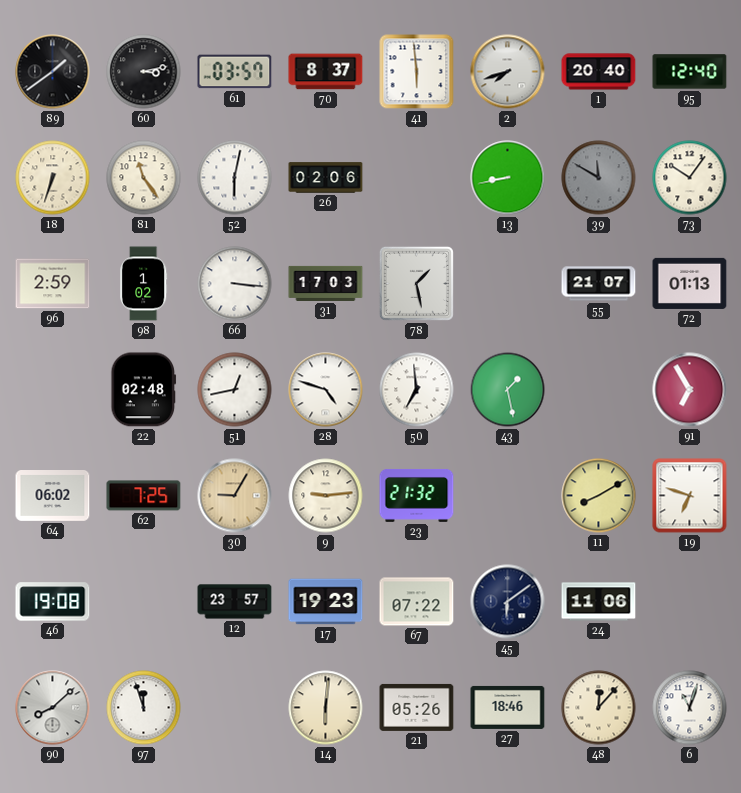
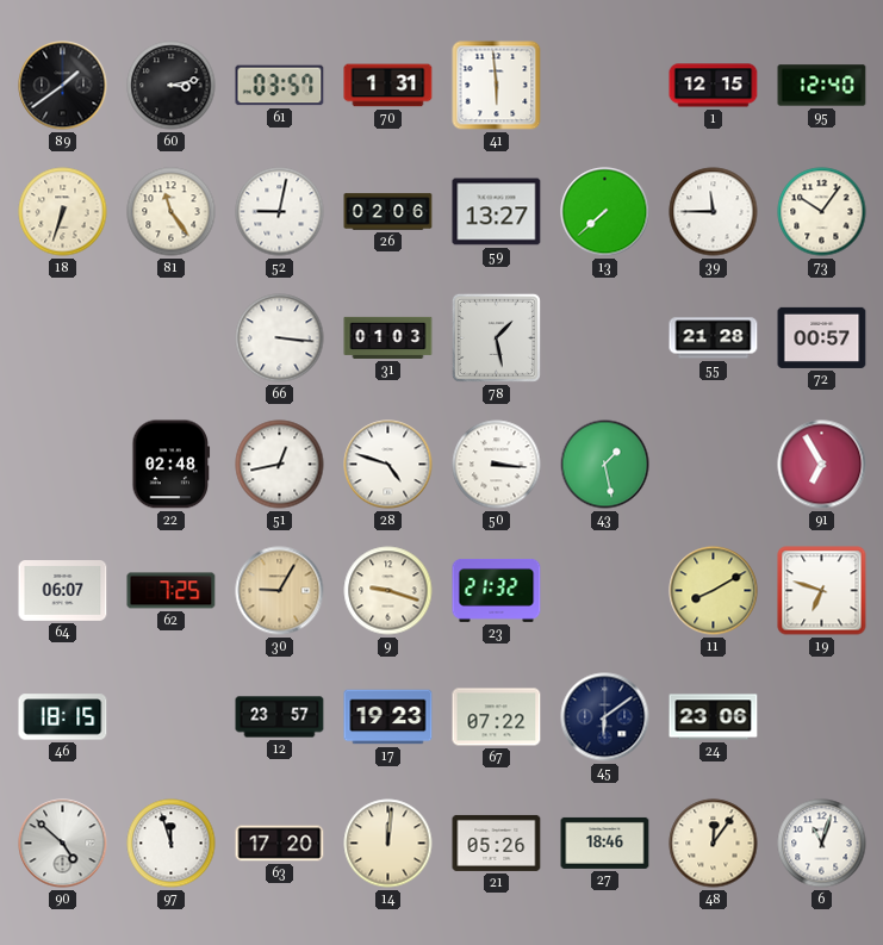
70: 8:37 -> 1:31
2: 7:42 -> none
1: 20:40 -> 12:15
52: 6:02 -> 9:02
59: none -> 13:27
13: 8:43 -> 7:38
39: 11:50 -> 11:45
39 dial: grey -> white
96: 2:59 -> none
98: 1:02 -> none
31: 17:03 -> 01:03
55: 21:07 -> 21:28
72: 01:13 -> 00:57
50: 6:59 -> 3:16
64: 06:02 -> 06:07
9: 9:14 -> 9:18
46: 19:08 -> 18:15
24: 11:06 -> 23:06
90: 8:08 -> 4:52
63: none -> 17:20
14: 6:01 -> 12:01
48: 12:07 -> 12:06
